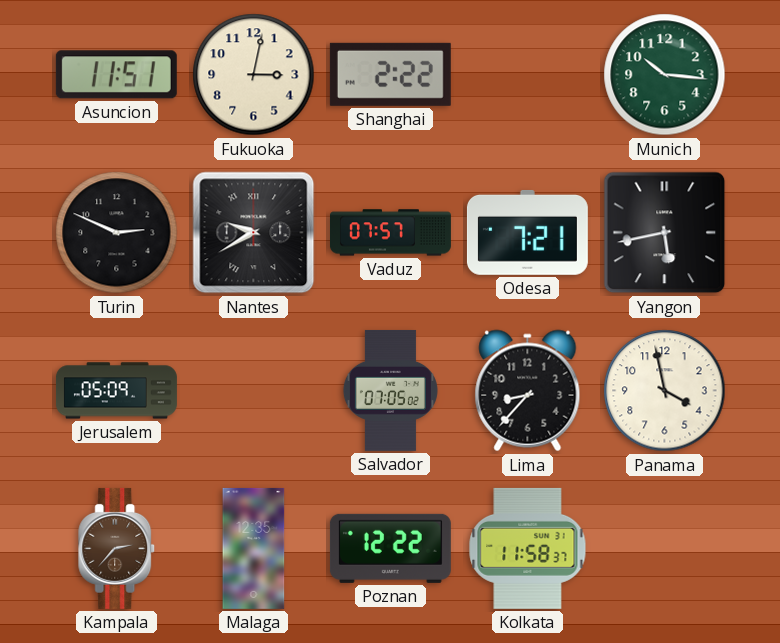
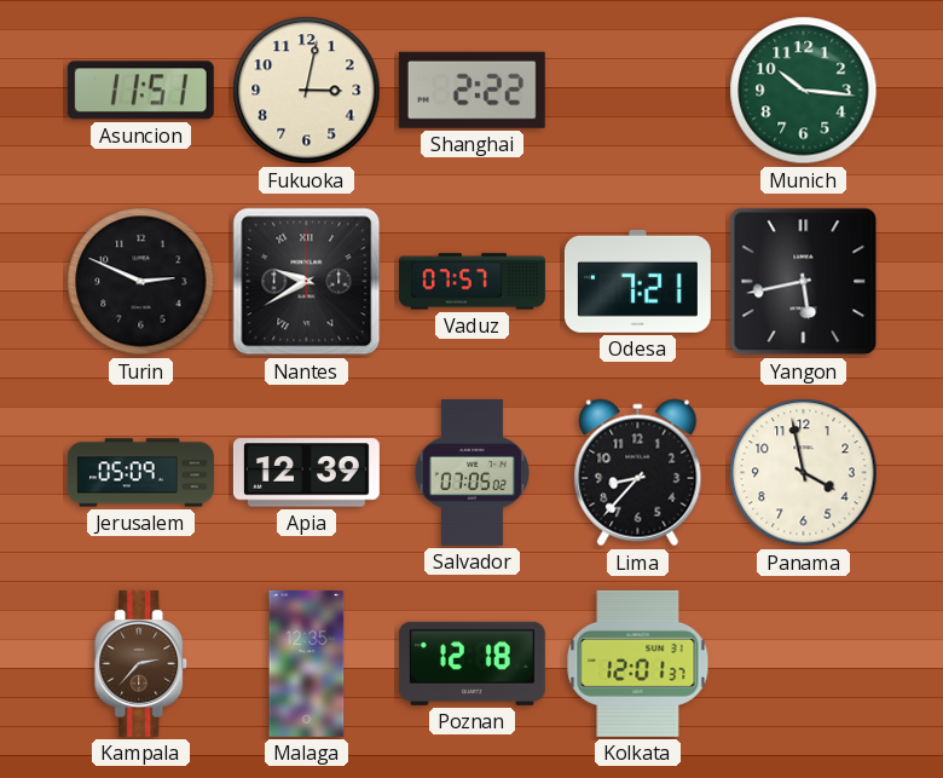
Apia: none -> 12:39
Poznan: 12:22 -> 12:18
Kolkata: 11:58 -> 12:01
